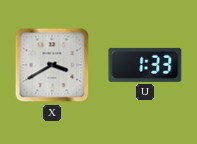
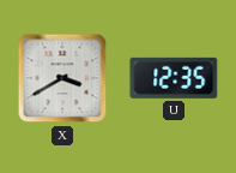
U: 1:33 -> 12:35
